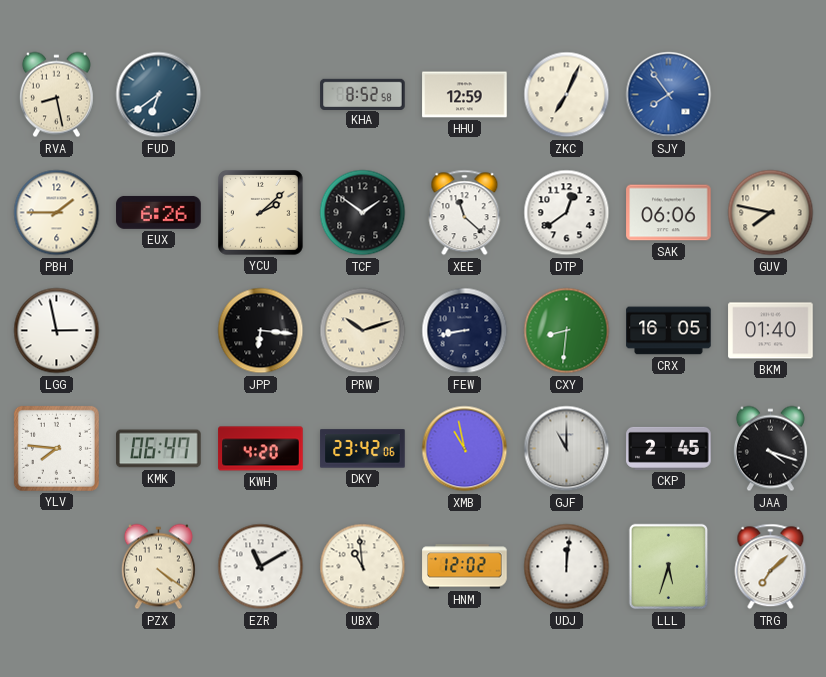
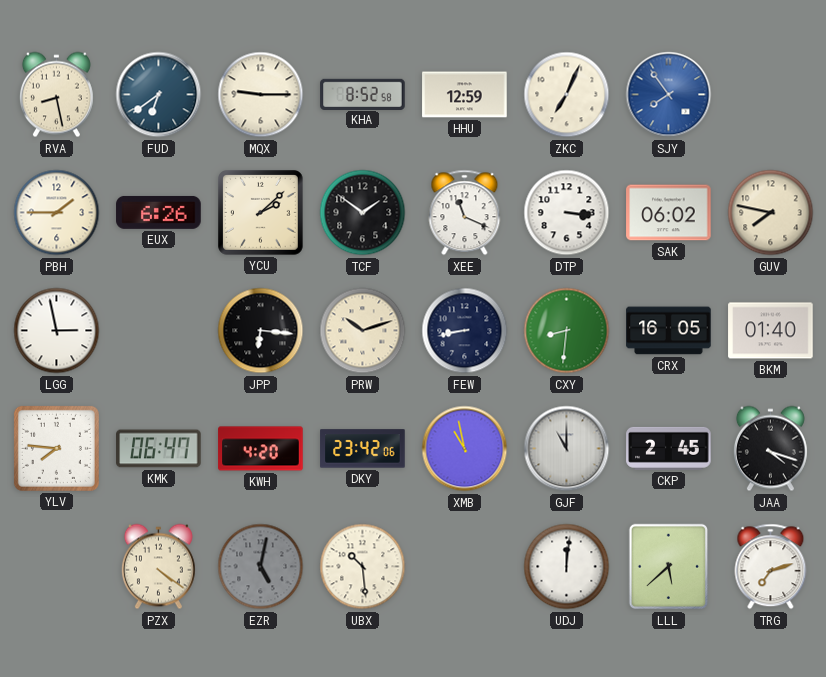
MQX: none -> 9:15
XEE: 11:22 -> 11:19
DTP: 12:39 -> 3:16
SAK: 06:06 -> 06:02
EZR: 11:10 -> 5:02
EZR dial: white -> grey
UBX: 10:59 -> 10:29
HNM: 12:02 -> none
LLL: 5:33 -> 5:38
TRG: 7:08 -> 7:12
